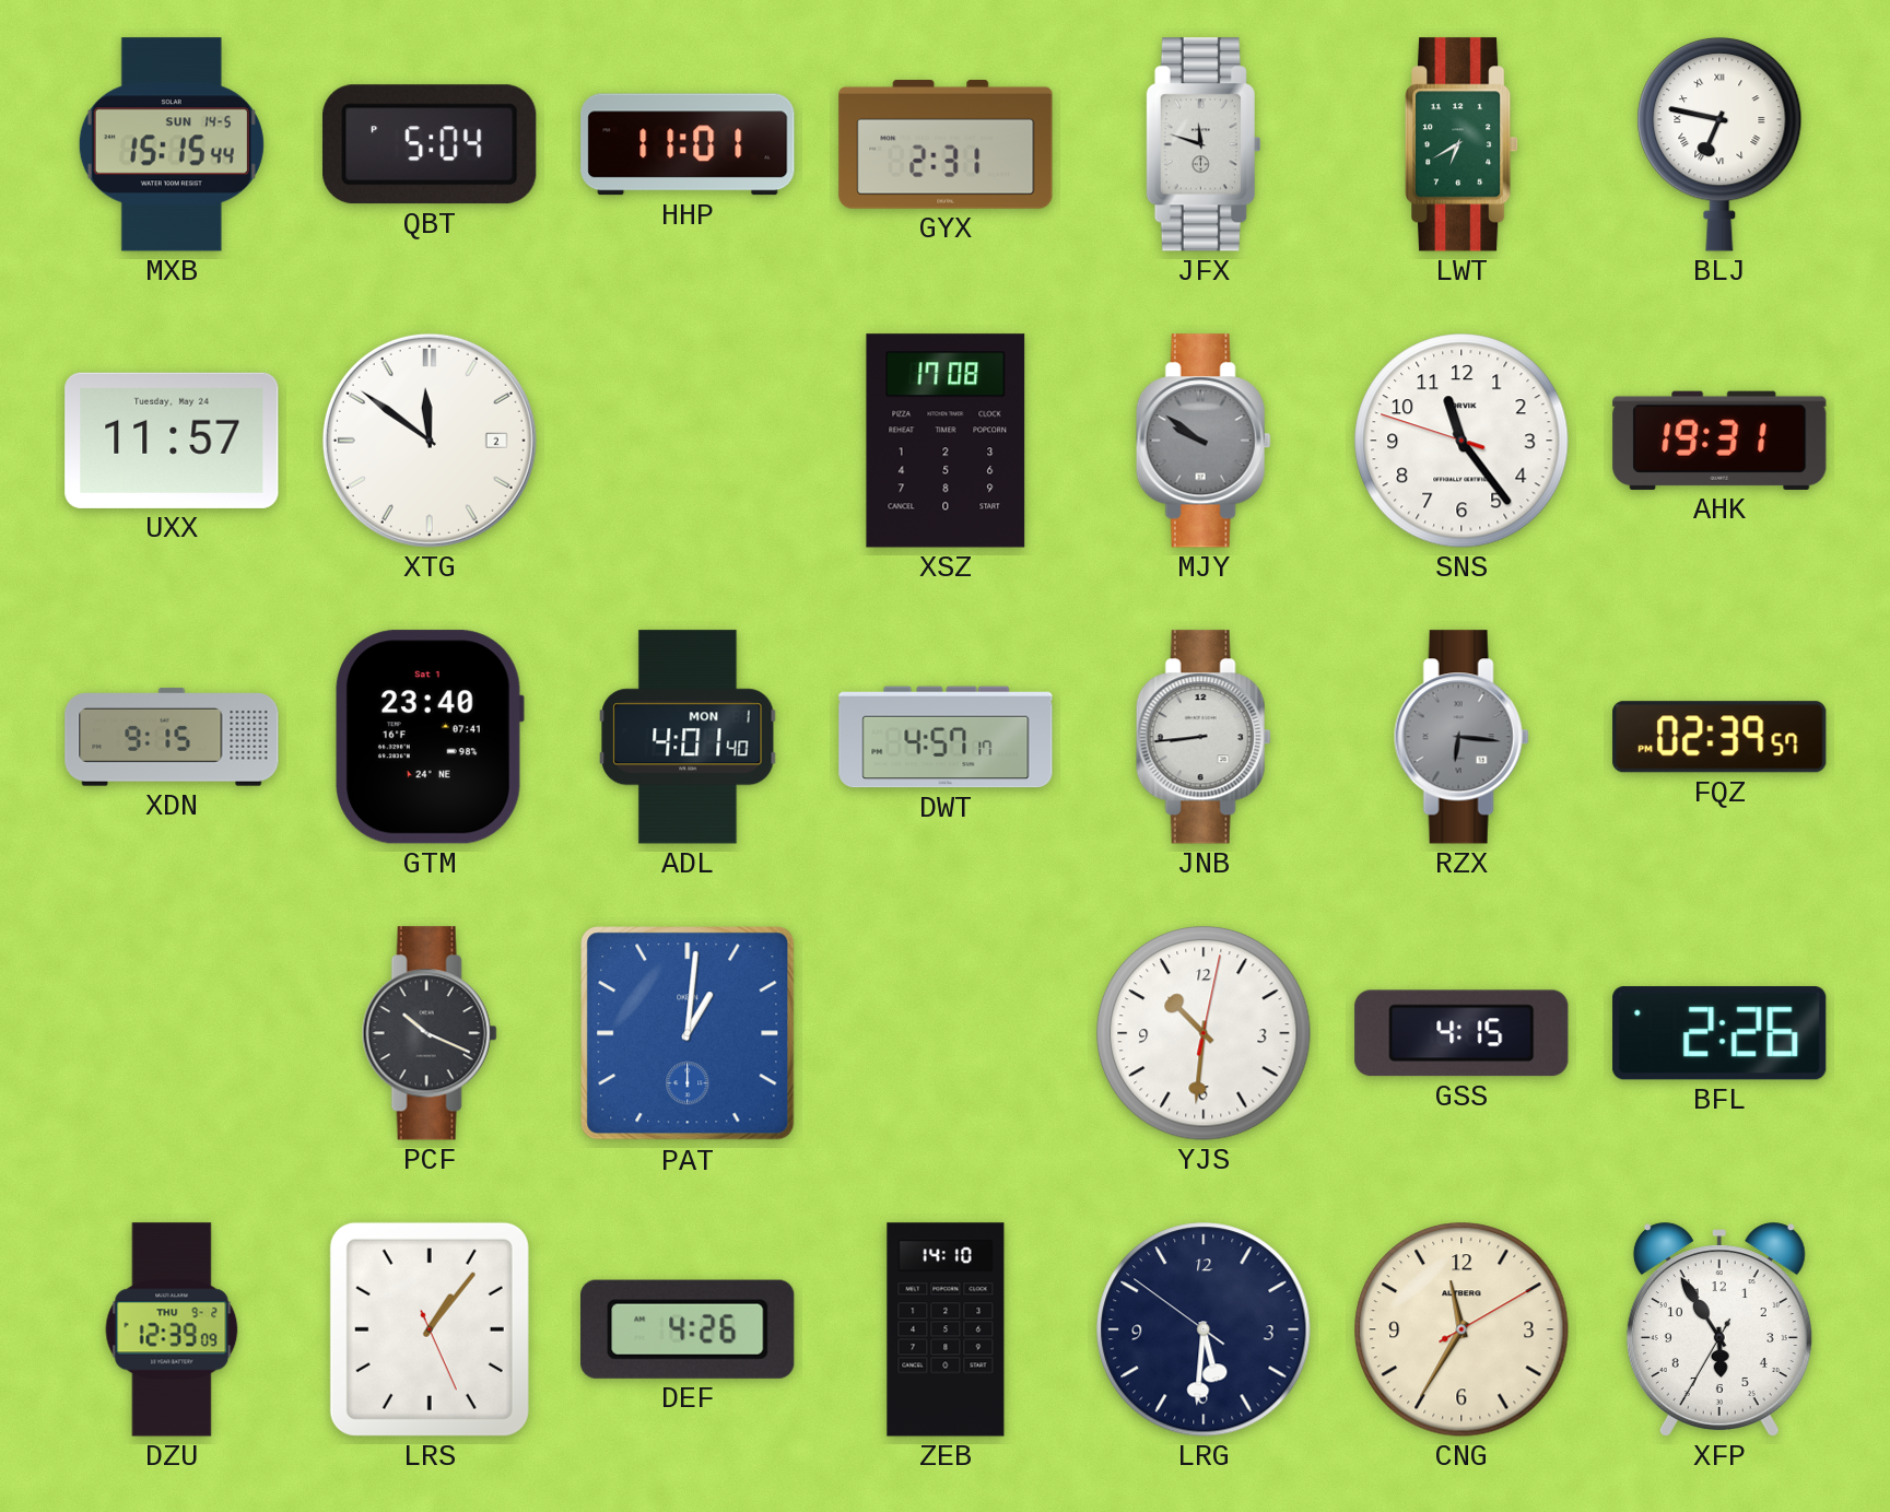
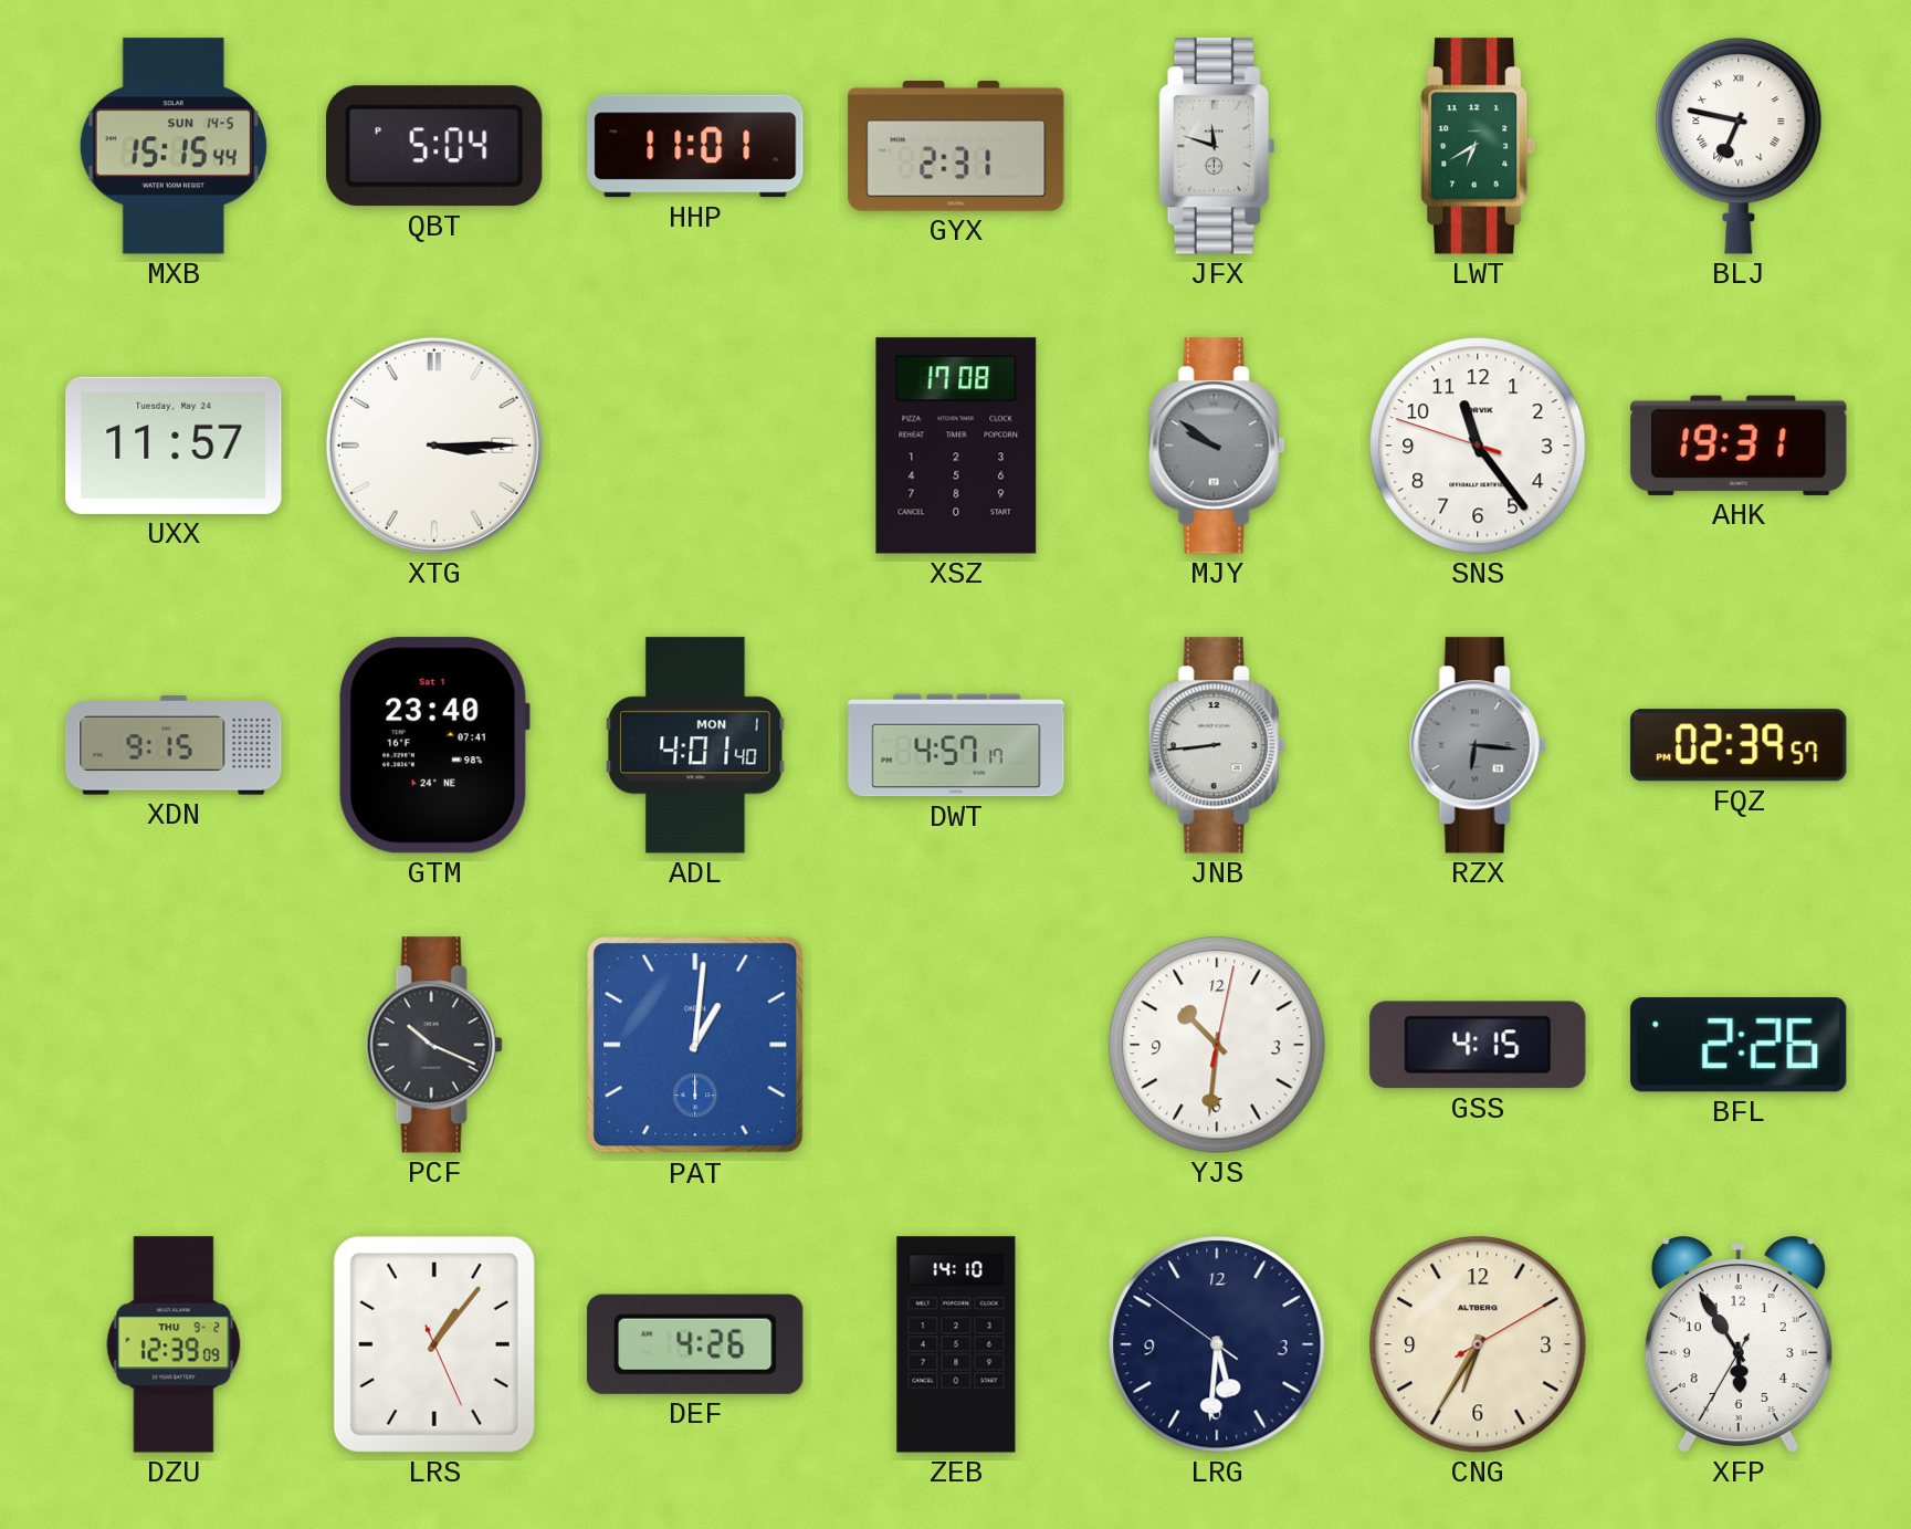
XTG: 11:51 -> 3:15
CNG: 11:35 -> 6:35
